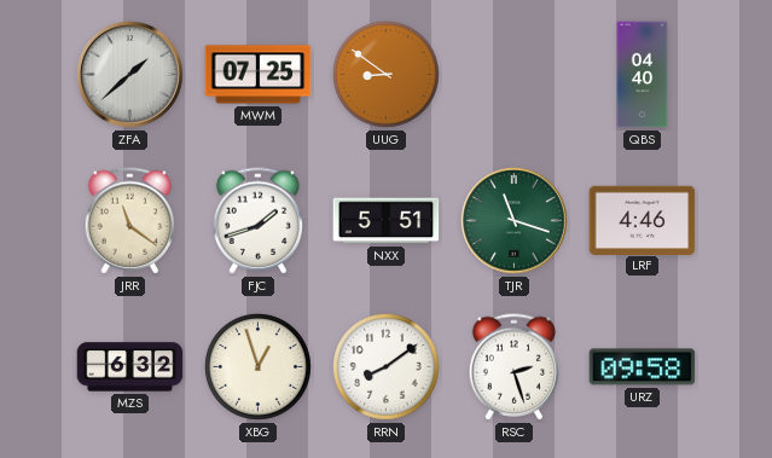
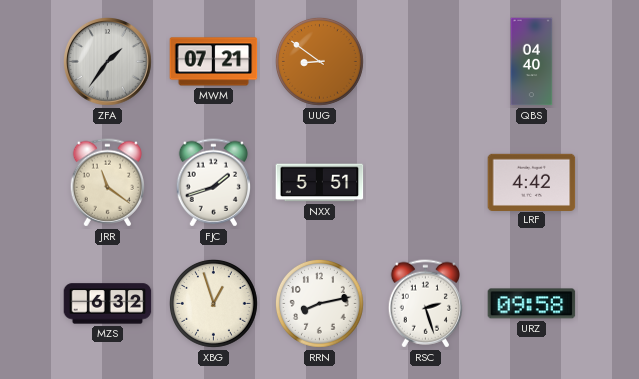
ZFA: 1:38 -> 1:36
MWM: 07:25 -> 07:21
TJR: 11:18 -> none
LRF: 4:46 -> 4:42
RRN: 8:09 -> 8:13
